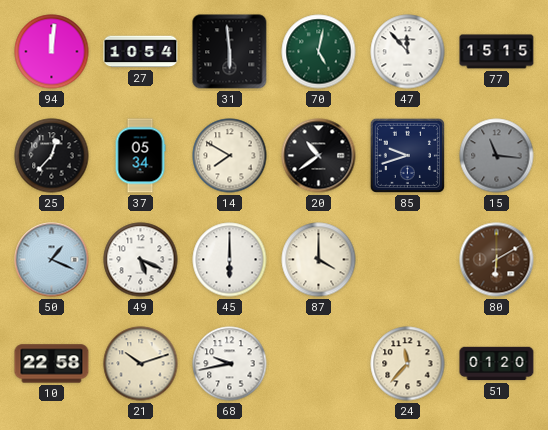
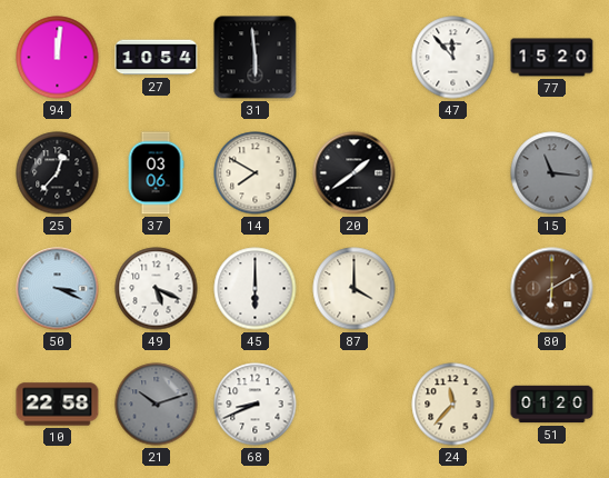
70: 5:02 -> none
77: 15:15 -> 15:20
37: 05:34 -> 03:06
20: 10:39 -> 1:39
85: 9:42 -> none
50: 1:19 -> 3:19
21 dial: cream -> grey
68: 9:43 -> 8:41
